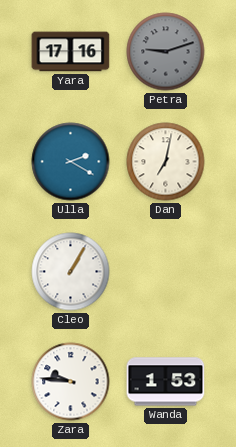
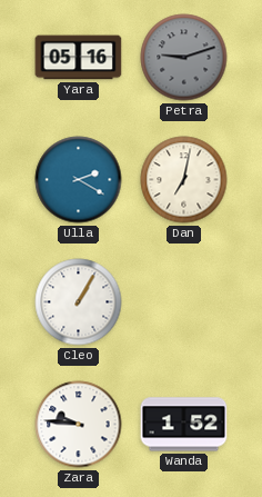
Yara: 17:16 -> 05:16
Wanda: 1:53 -> 1:52
